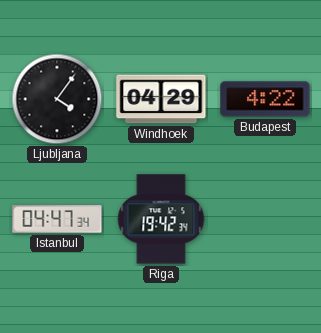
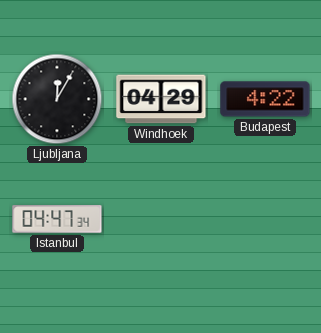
Ljubljana: 4:06 -> 12:05
Riga: 19:42 -> none
